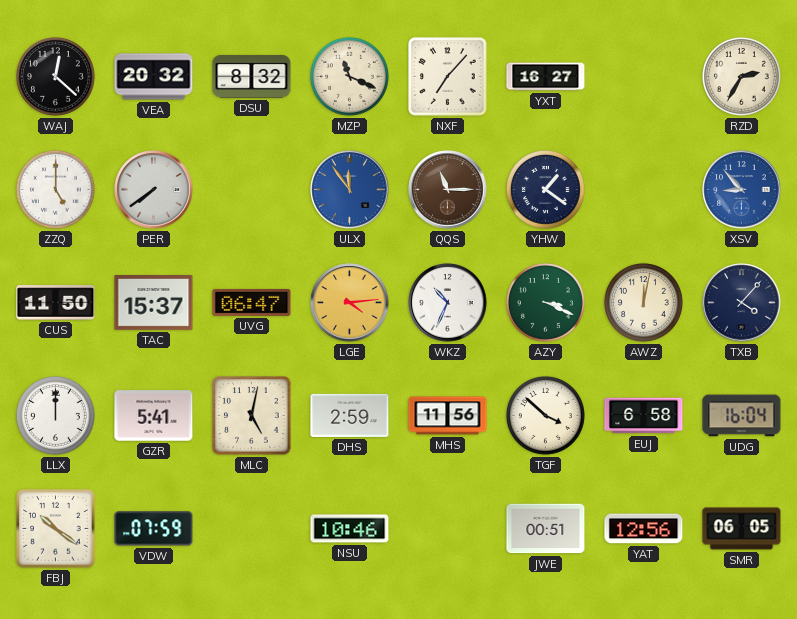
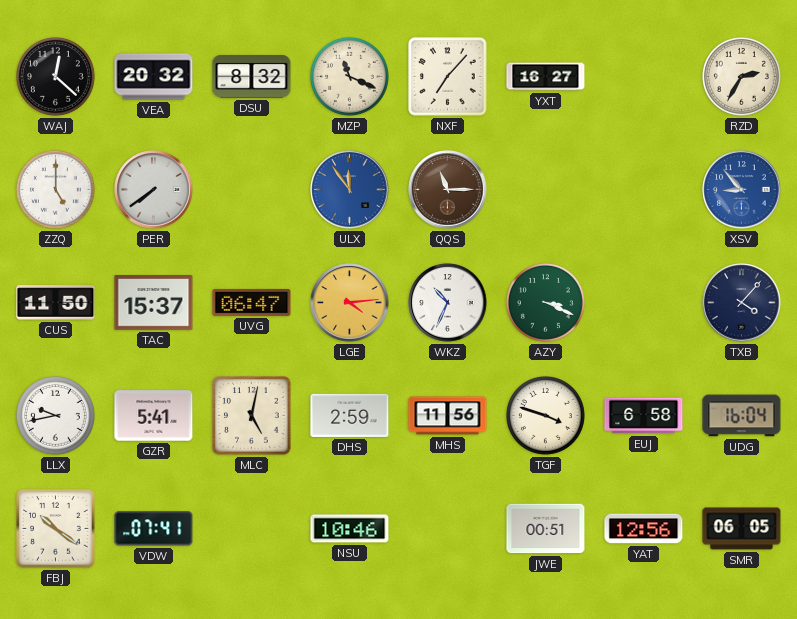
YHW: 1:21 -> none
AWZ: 12:02 -> none
LLX: 12:00 -> 9:43
TGF: 3:52 -> 3:48
VDW: 07:59 -> 07:41
